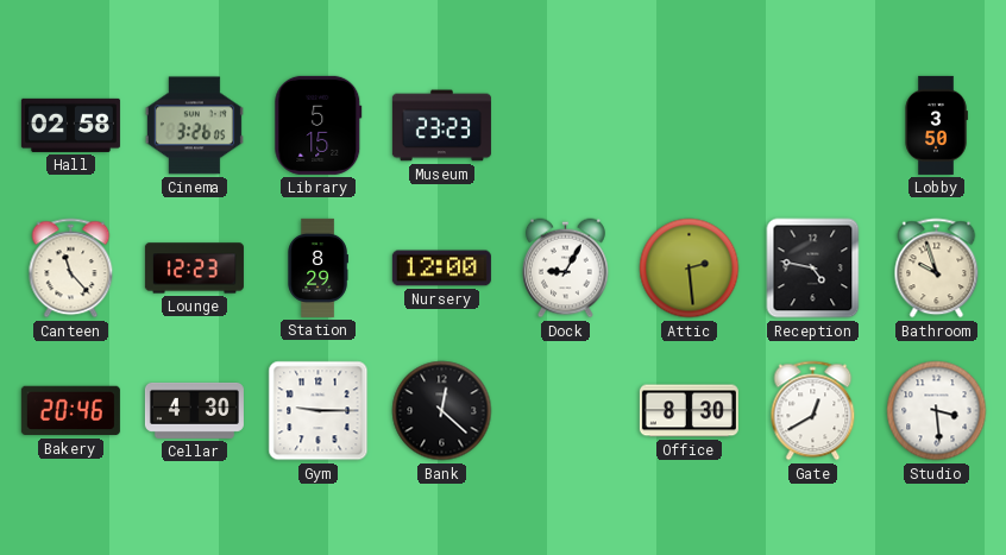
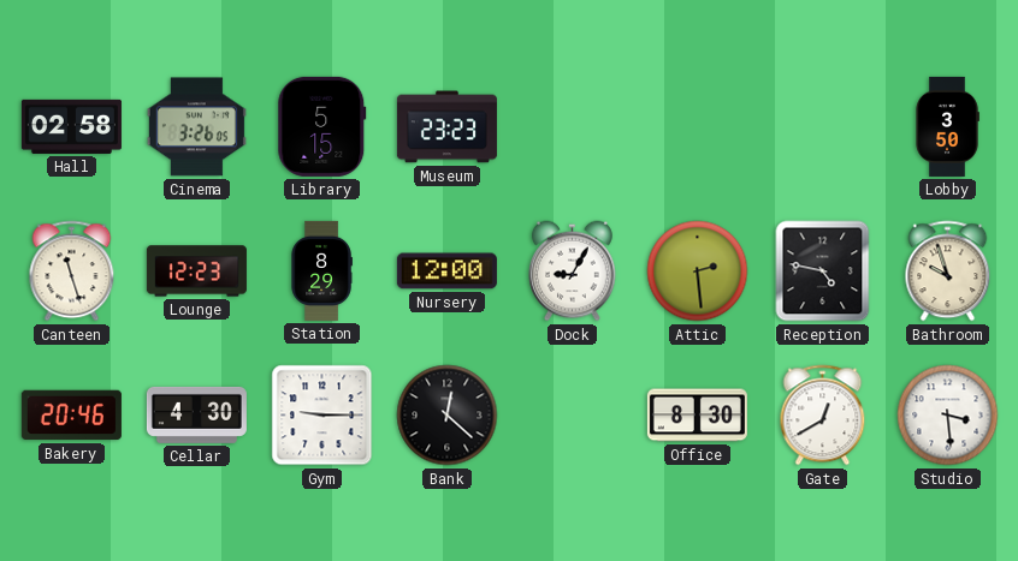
Canteen: 11:23 -> 11:27
